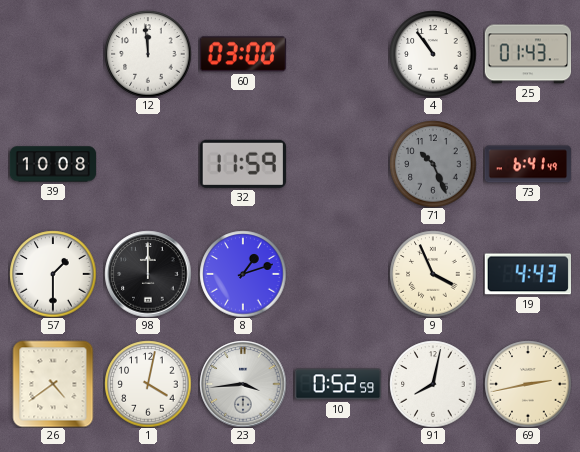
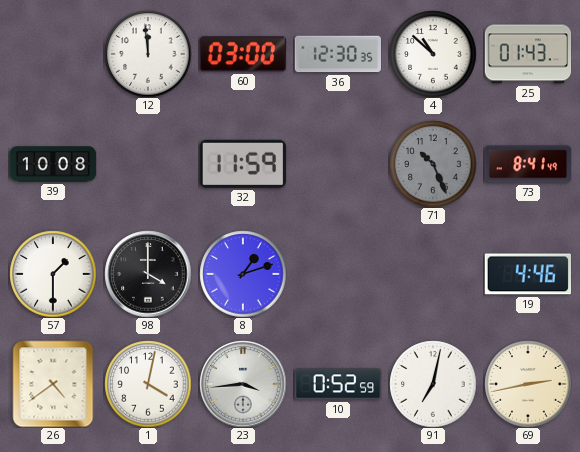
36: none -> 12:30
4: 10:54 -> 10:52
73: 6:41 -> 8:41
98: 12:00 -> 4:00
9: 3:56 -> none
19: 4:43 -> 4:46
91: 8:02 -> 7:02
